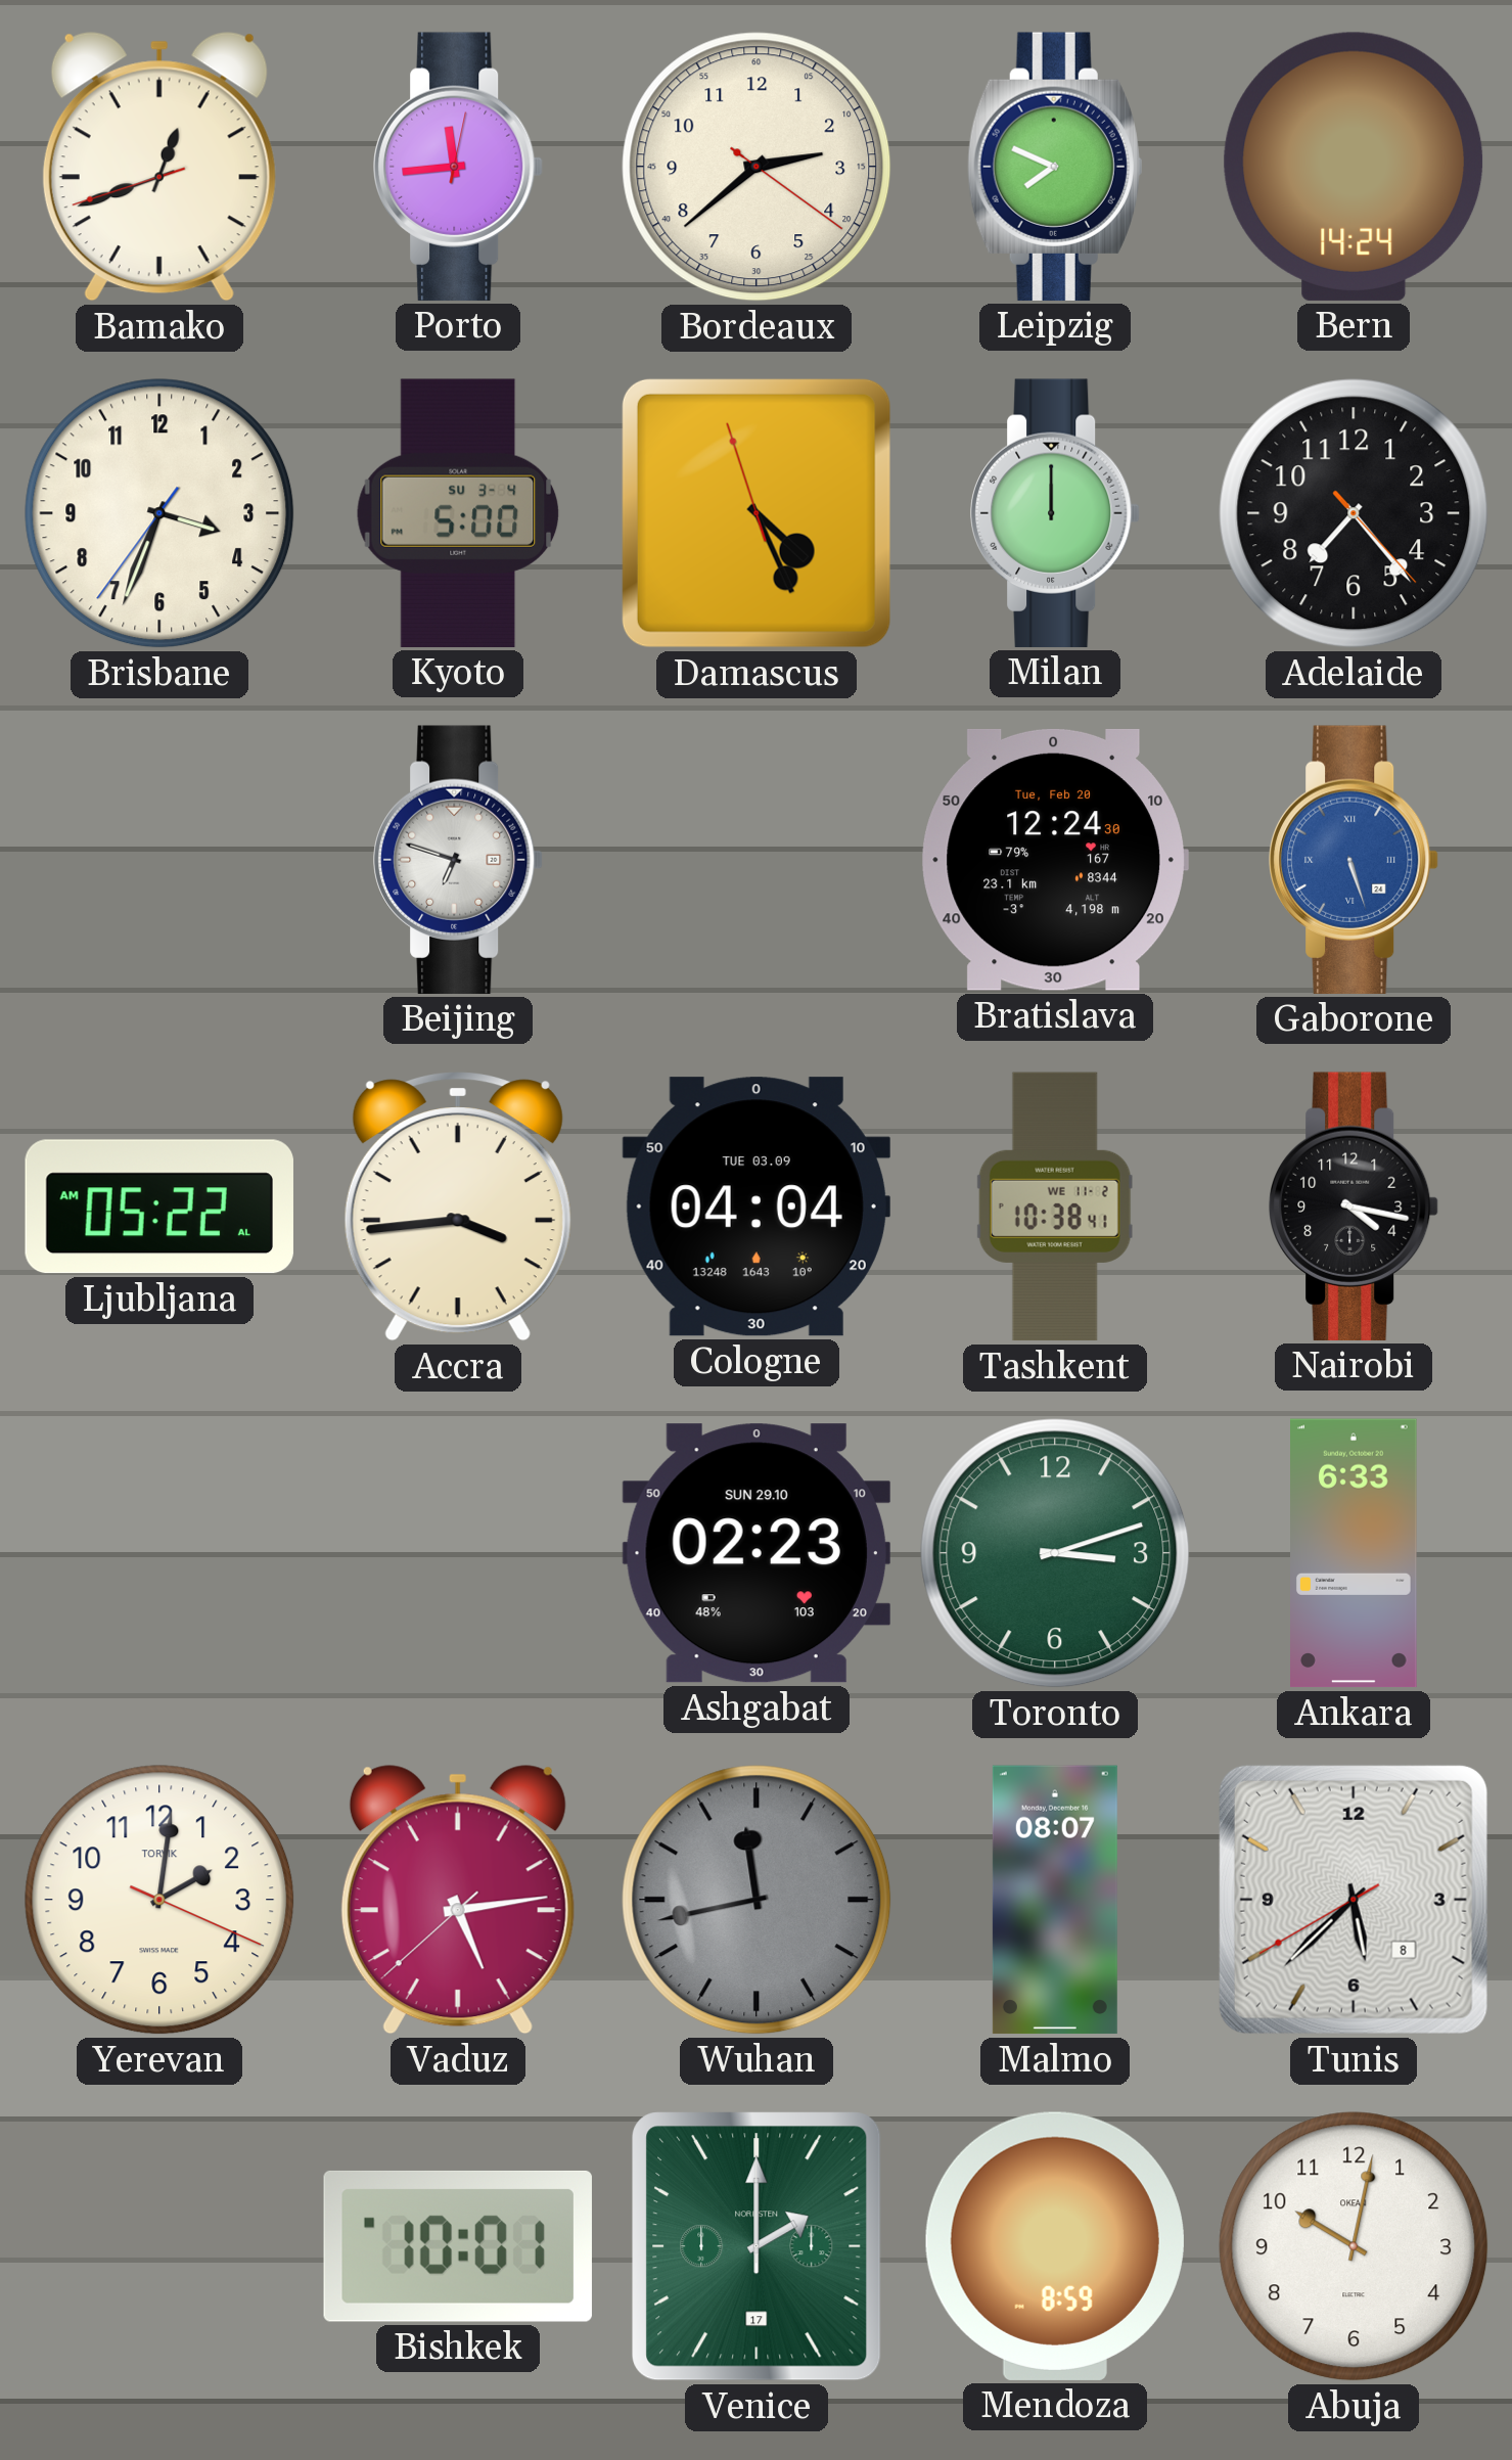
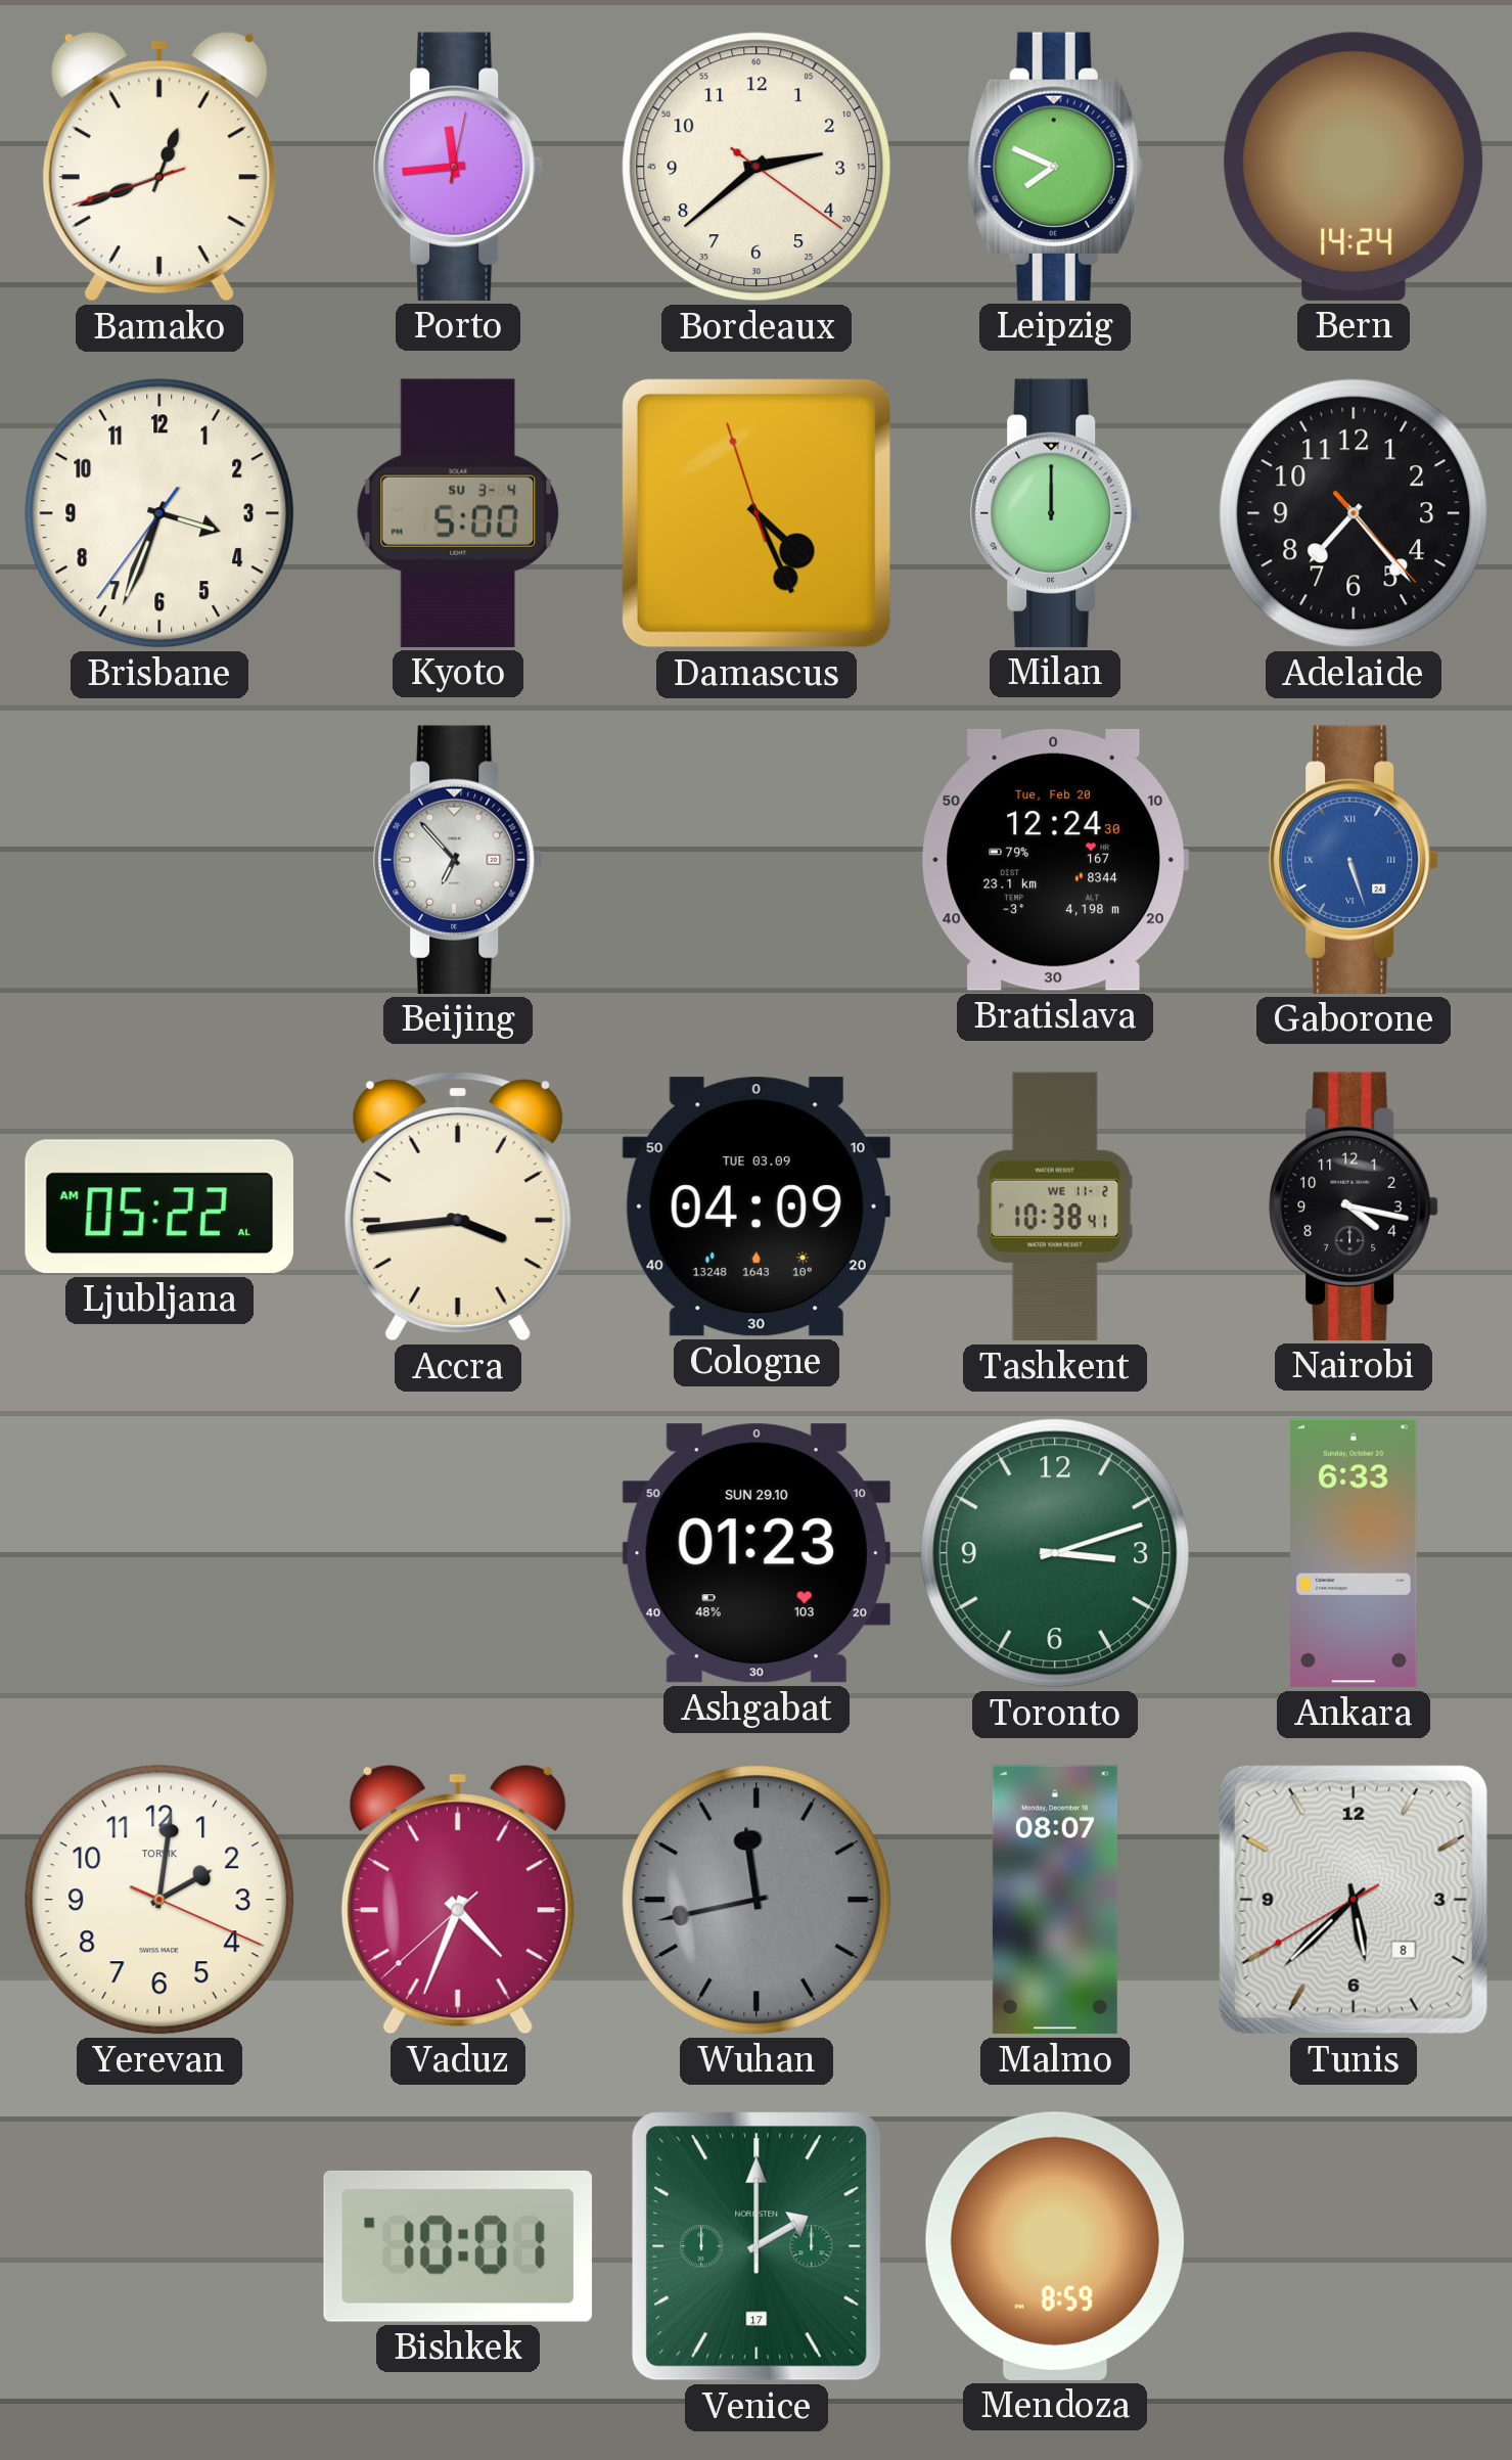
Beijing: 6:48 -> 6:53
Cologne: 04:04 -> 04:09
Ashgabat: 02:23 -> 01:23
Vaduz: 5:13 -> 4:33
Abuja: 10:02 -> none
